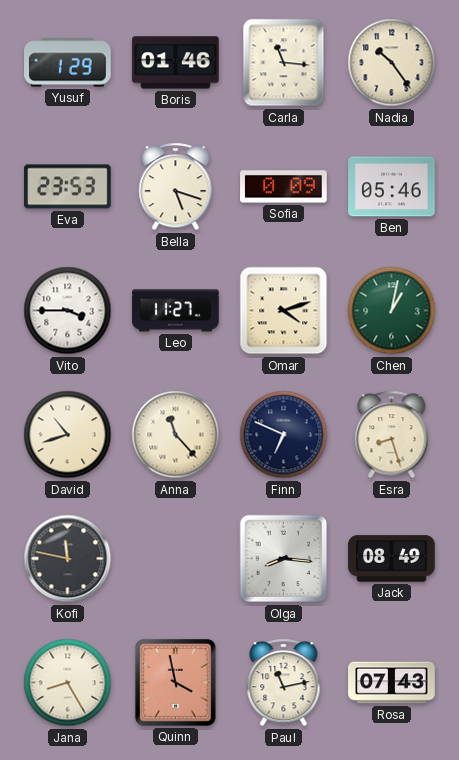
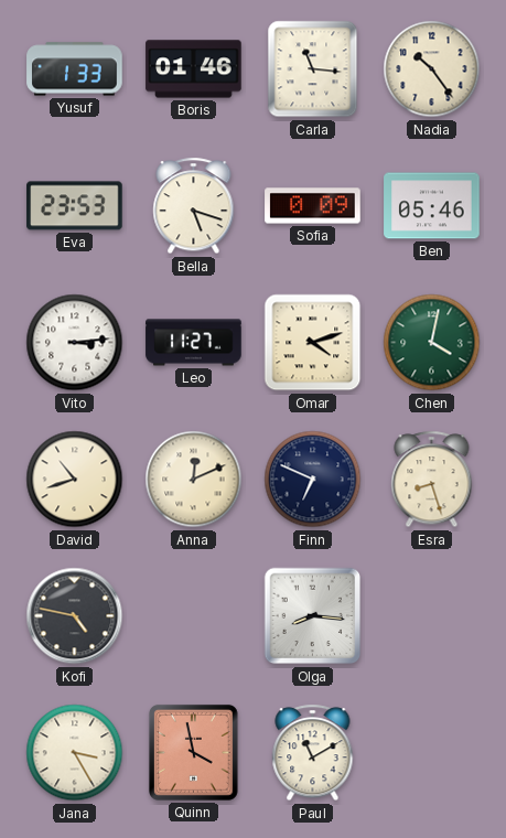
Yusuf: 1:29 -> 1:33
Vito: 3:45 -> 3:14
Chen: 1:02 -> 4:02
Anna: 11:23 -> 12:11
Kofi: 11:47 -> 4:47
Jack: 08:49 -> none
Jana: 8:25 -> 3:25
Paul: 11:13 -> 11:10
Rosa: 07:43 -> none
